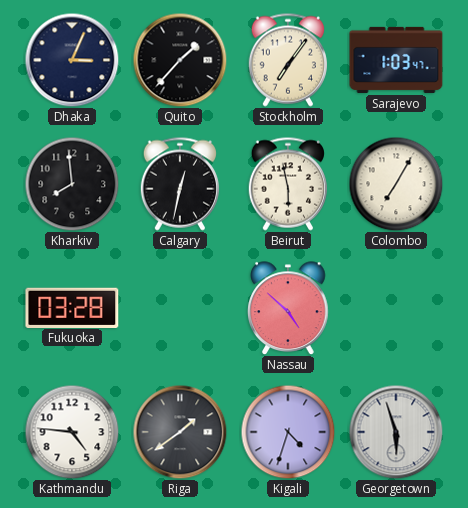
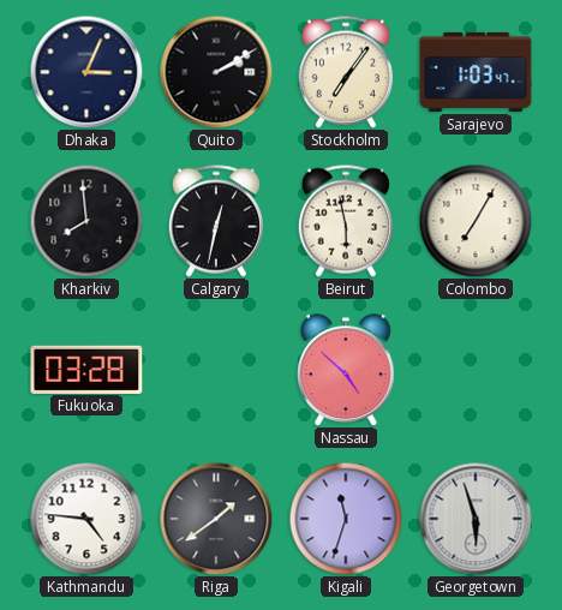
Quito: 1:37 -> 2:10
Kigali: 4:33 -> 11:33
